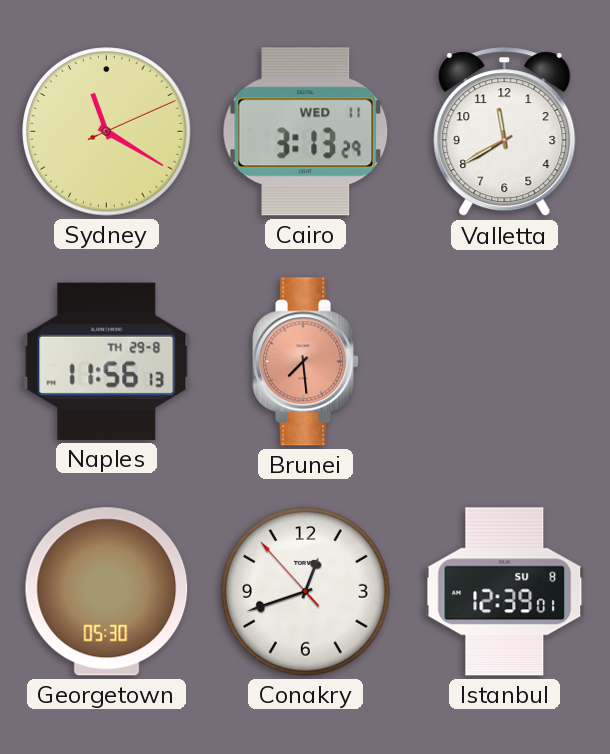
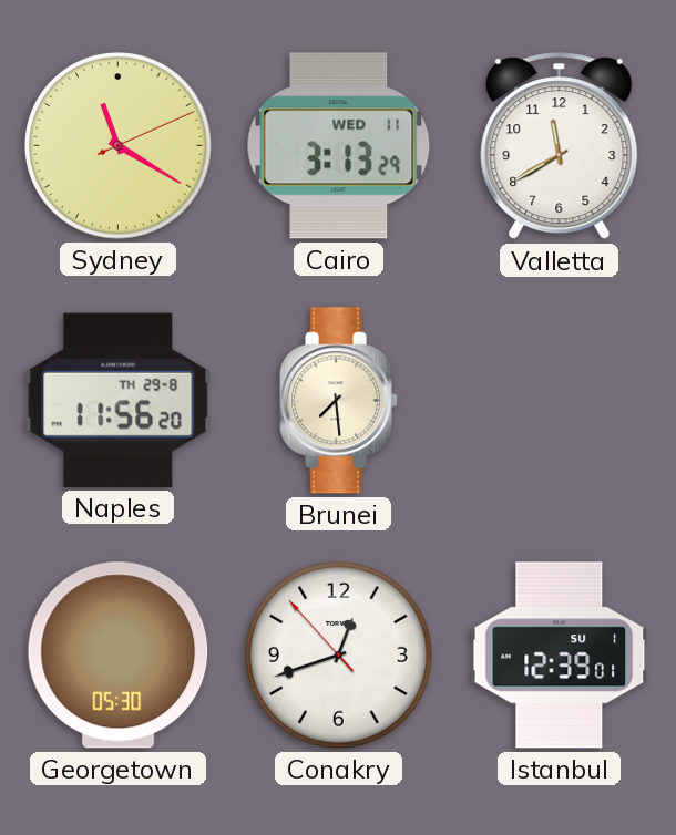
Naples: 11:56:13 -> 11:56:20
Brunei dial: salmon -> cream
Istanbul date: SU 8 -> SU 1
